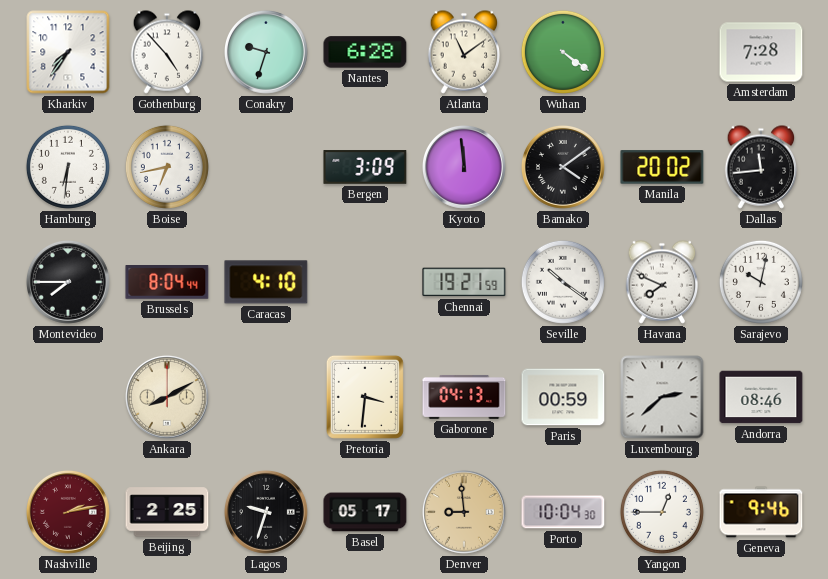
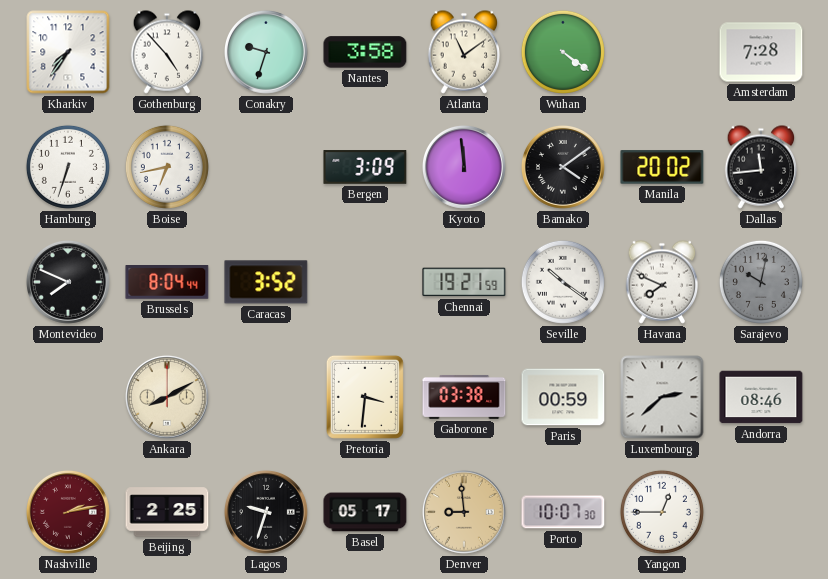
Nantes: 6:28 -> 3:58
Hamburg: 6:31 -> 6:33
Montevideo: 7:45 -> 7:49
Caracas: 4:10 -> 3:52
Sarajevo dial: white -> grey
Gaborone: 04:13 -> 03:38
Porto: 10:04 -> 10:07
Geneva: 9:46 -> none
